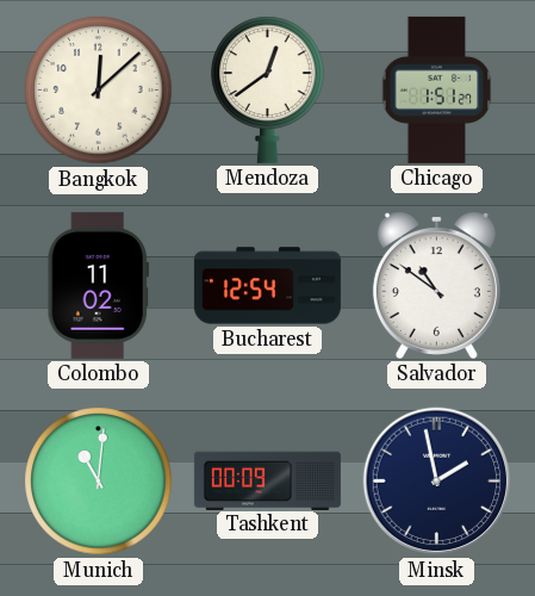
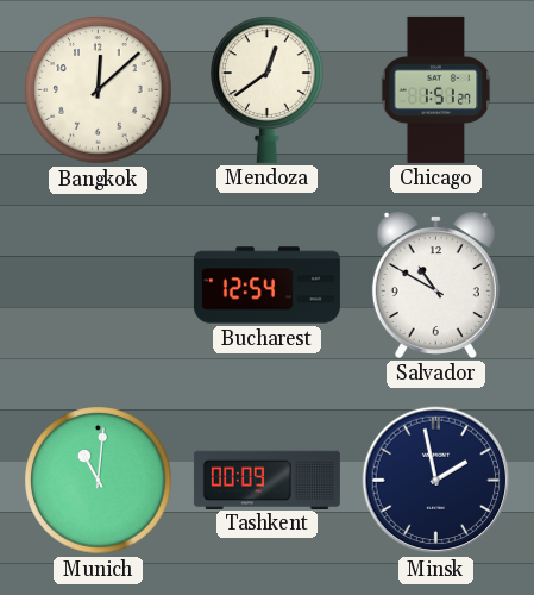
Colombo: 11:02 -> none
Salvador: 10:51 -> 10:50
